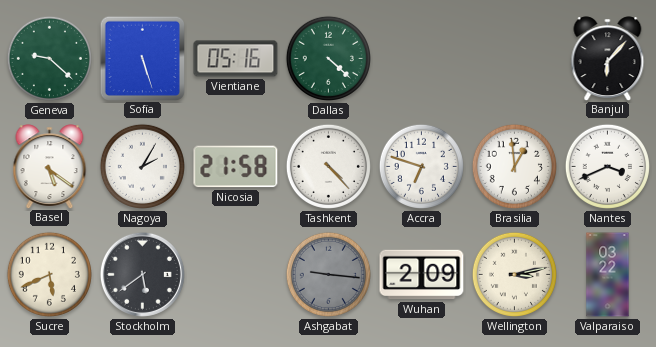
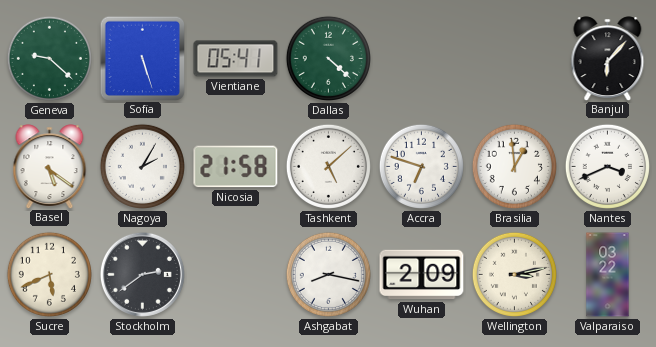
Vientiane: 05:16 -> 05:41
Tashkent: 4:23 -> 5:08
Stockholm: 5:39 -> 2:39
Ashgabat: 9:16 -> 8:17
Ashgabat dial: grey -> white
